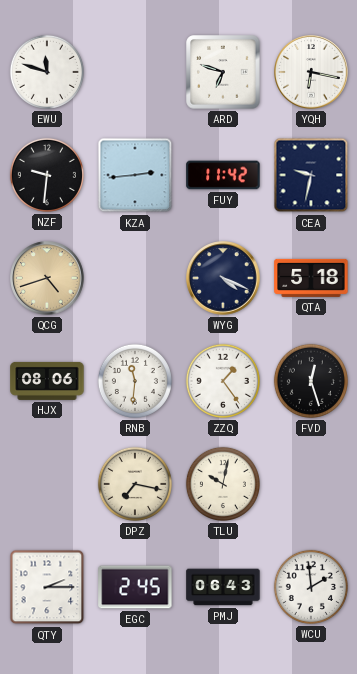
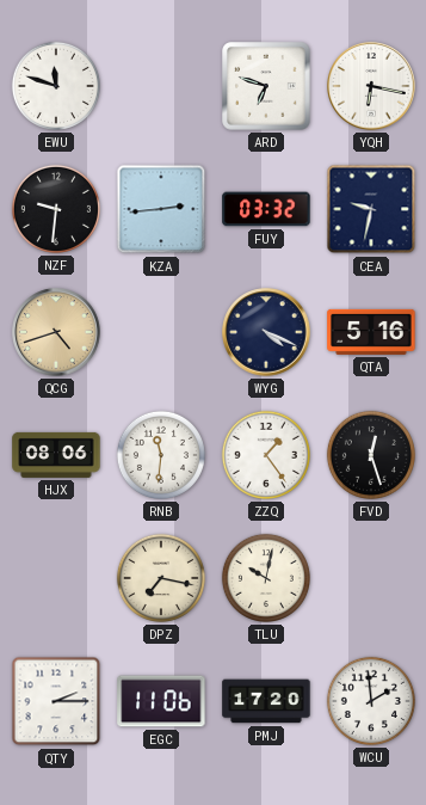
FUY: 11:42 -> 03:32
QTA: 5:18 -> 5:16
EGC: 2:45 -> 11:06
PMJ: 06:43 -> 17:20
